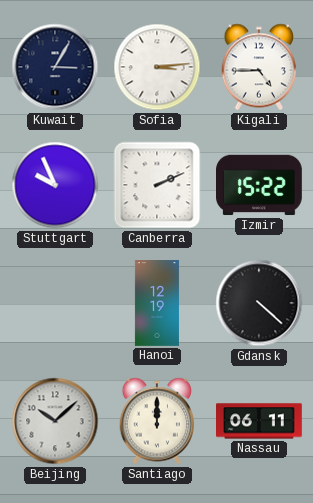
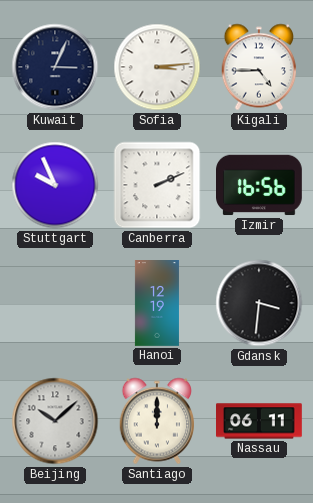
Kuwait: 3:05 -> 3:04
Izmir: 15:22 -> 16:56
Gdansk: 4:22 -> 3:31
